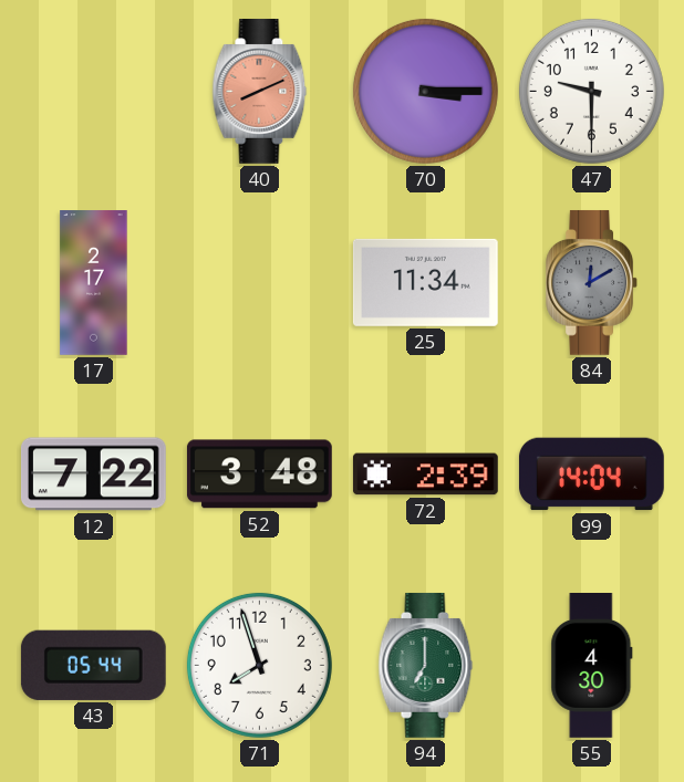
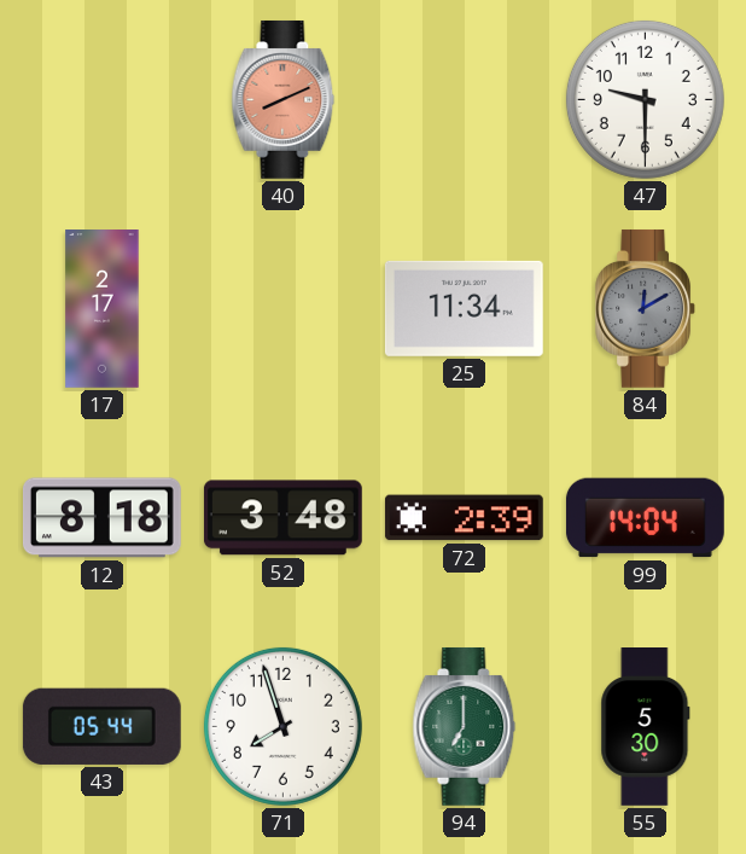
70: 3:15 -> none
12: 7:22 -> 8:18
55: 4:30 -> 5:30
